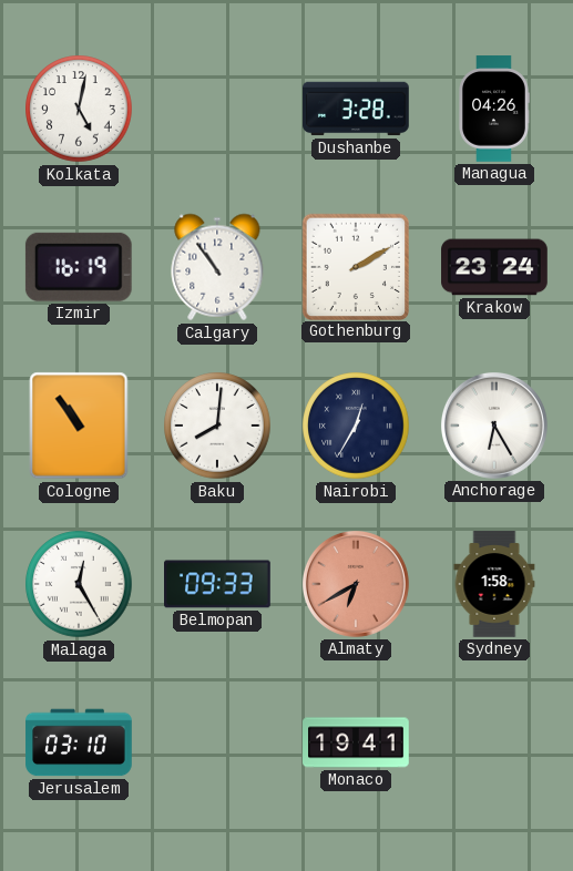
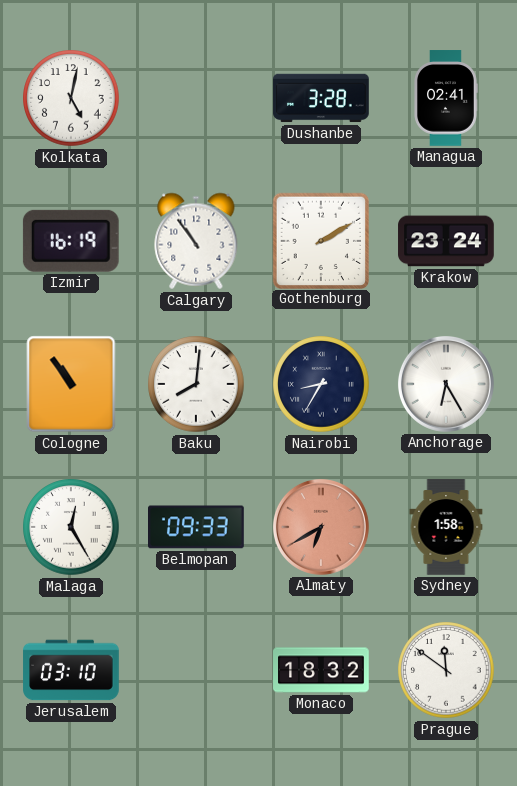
Managua: 04:26 -> 02:41
Nairobi: 12:35 -> 8:35
Monaco: 19:41 -> 18:32
Prague: none -> 11:51
